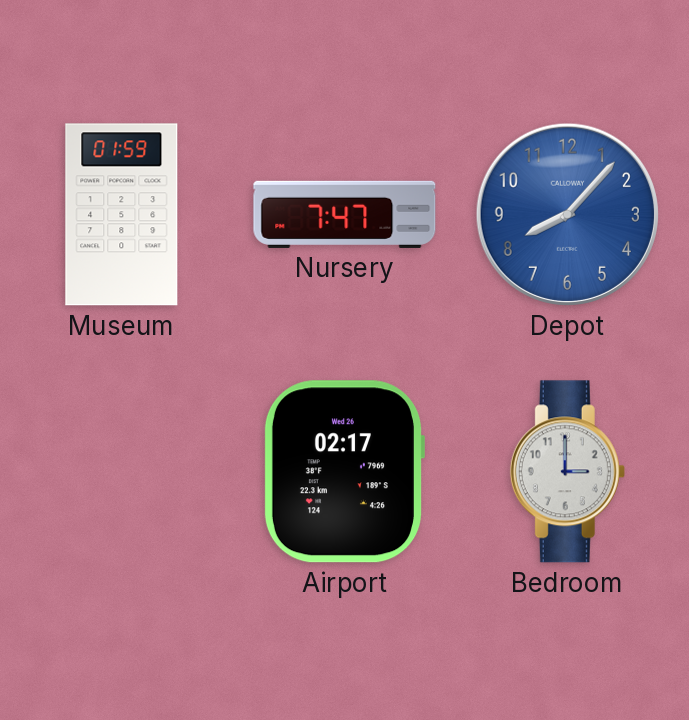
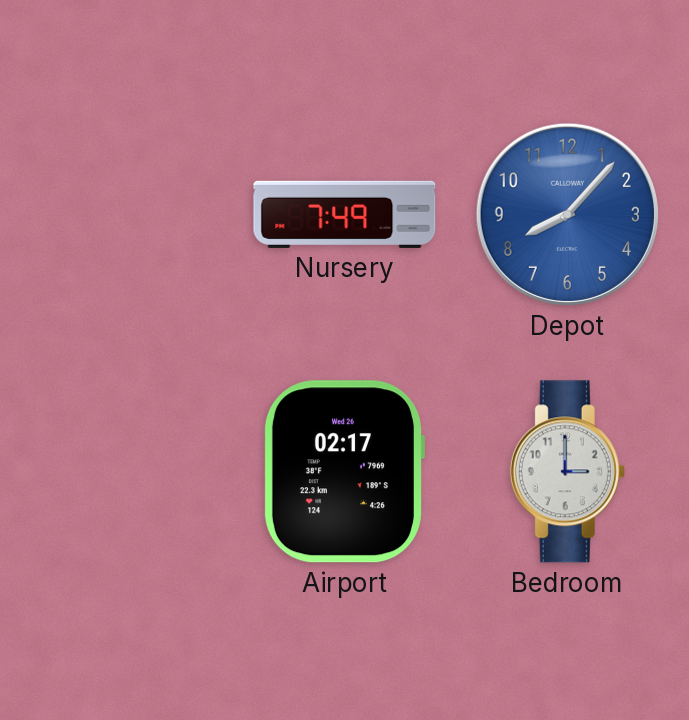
Museum: 01:59 -> none
Nursery: 7:47 -> 7:49
